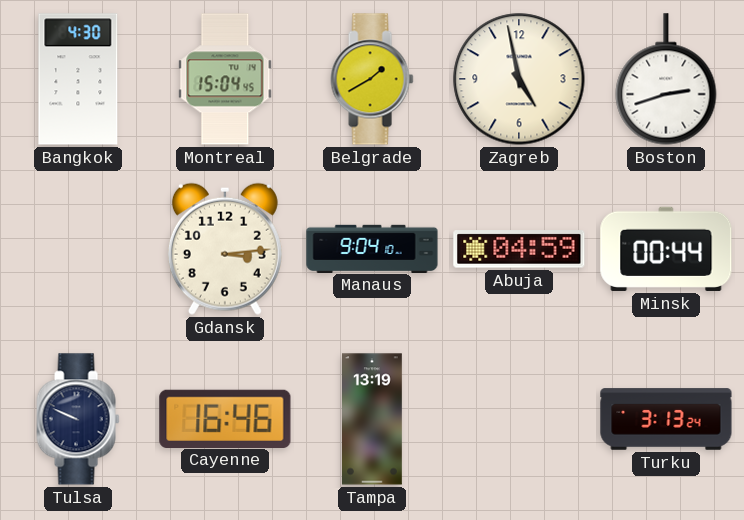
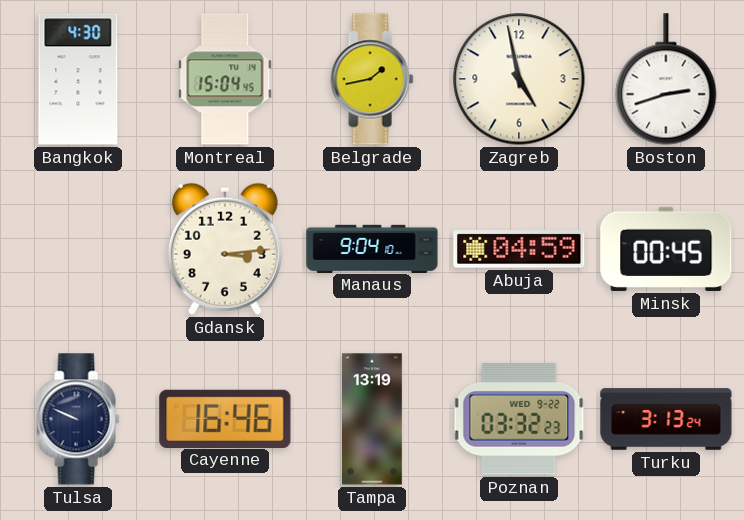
Belgrade: 1:40 -> 1:43
Minsk: 00:44 -> 00:45
Poznan: none -> 03:32
